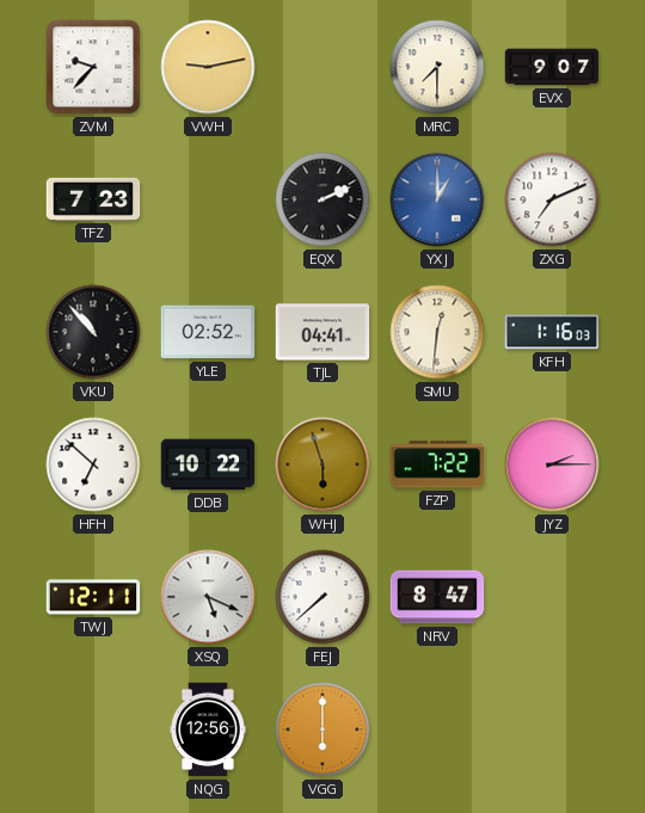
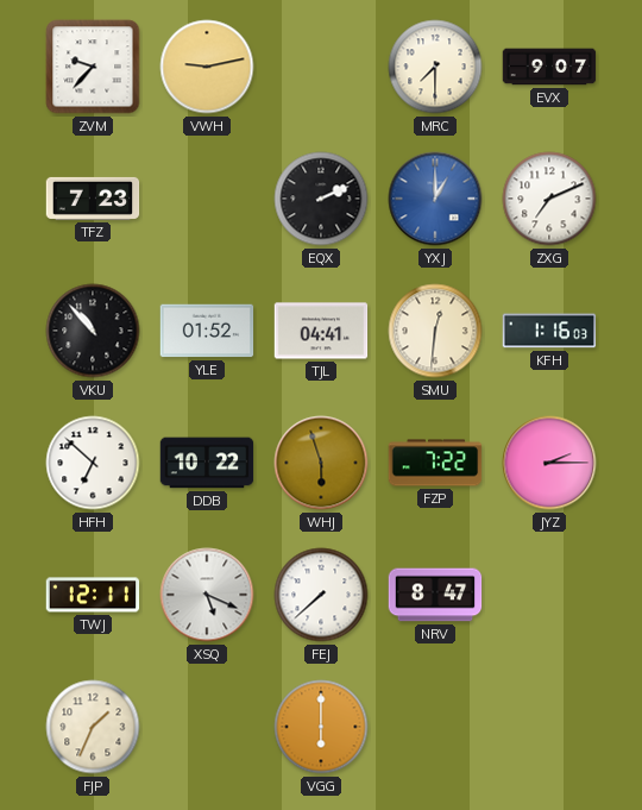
YLE: 02:52 -> 01:52
FJP: none -> 1:34
NQG: 12:56 -> none
